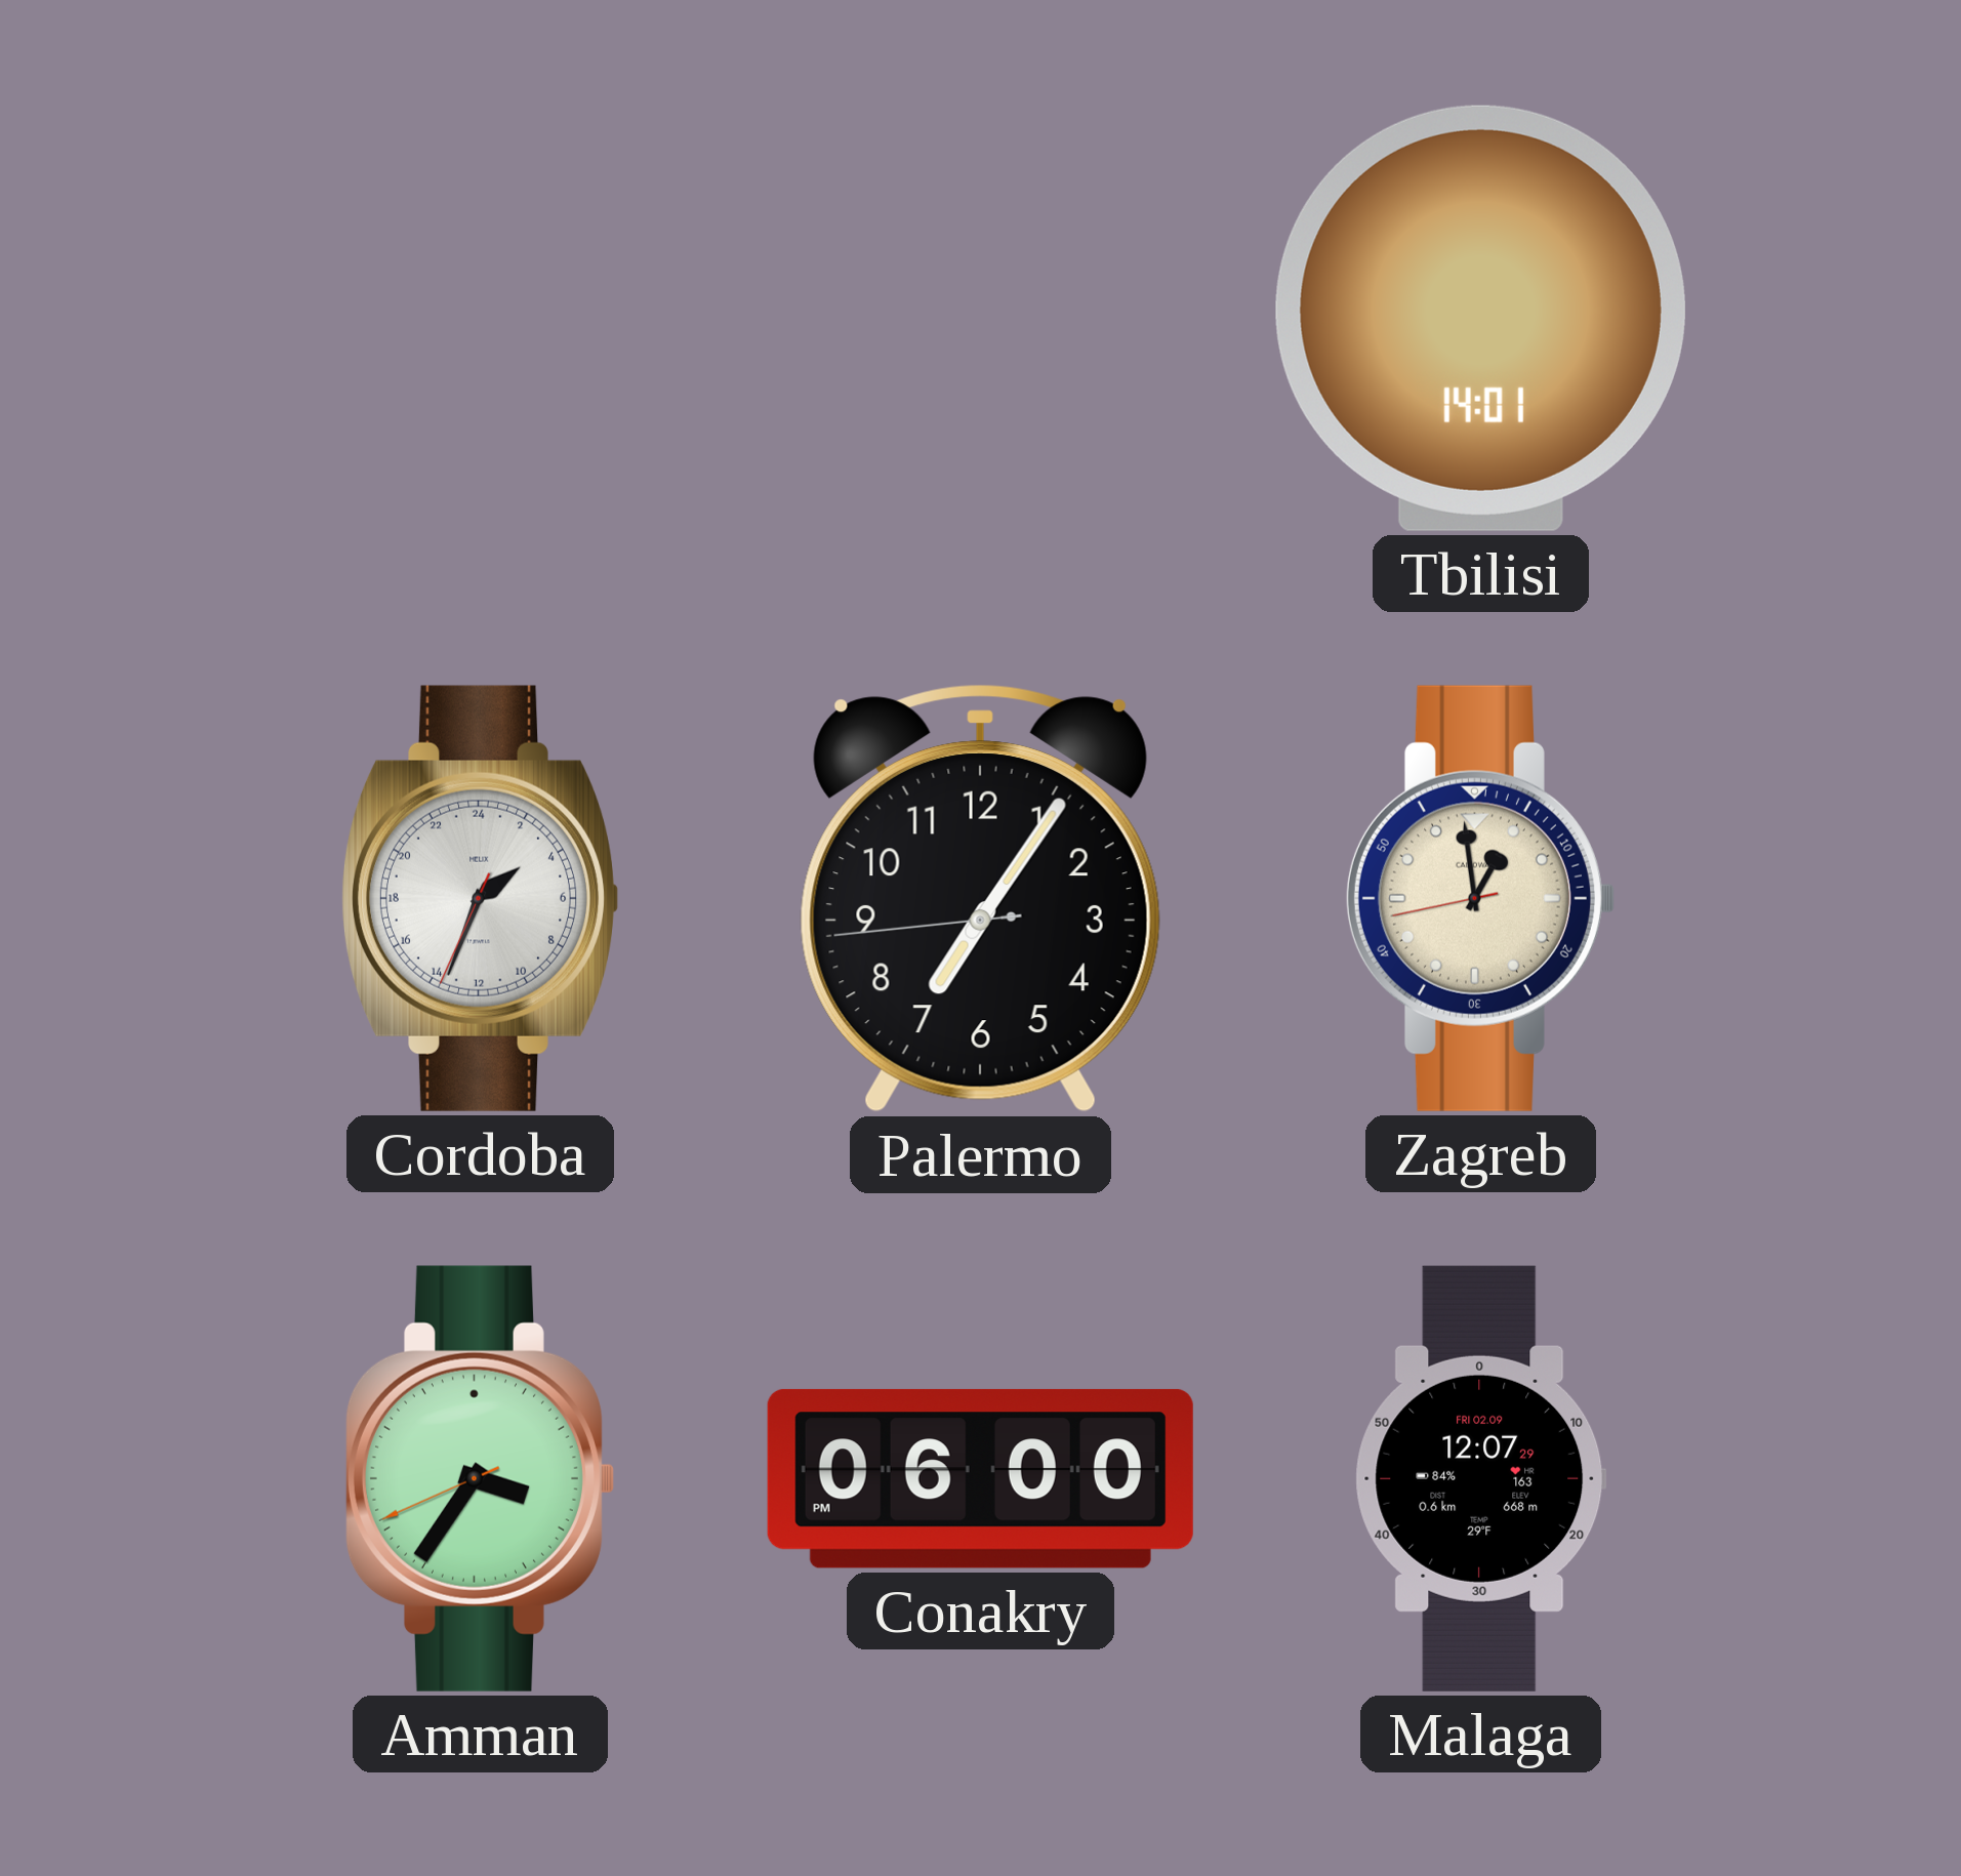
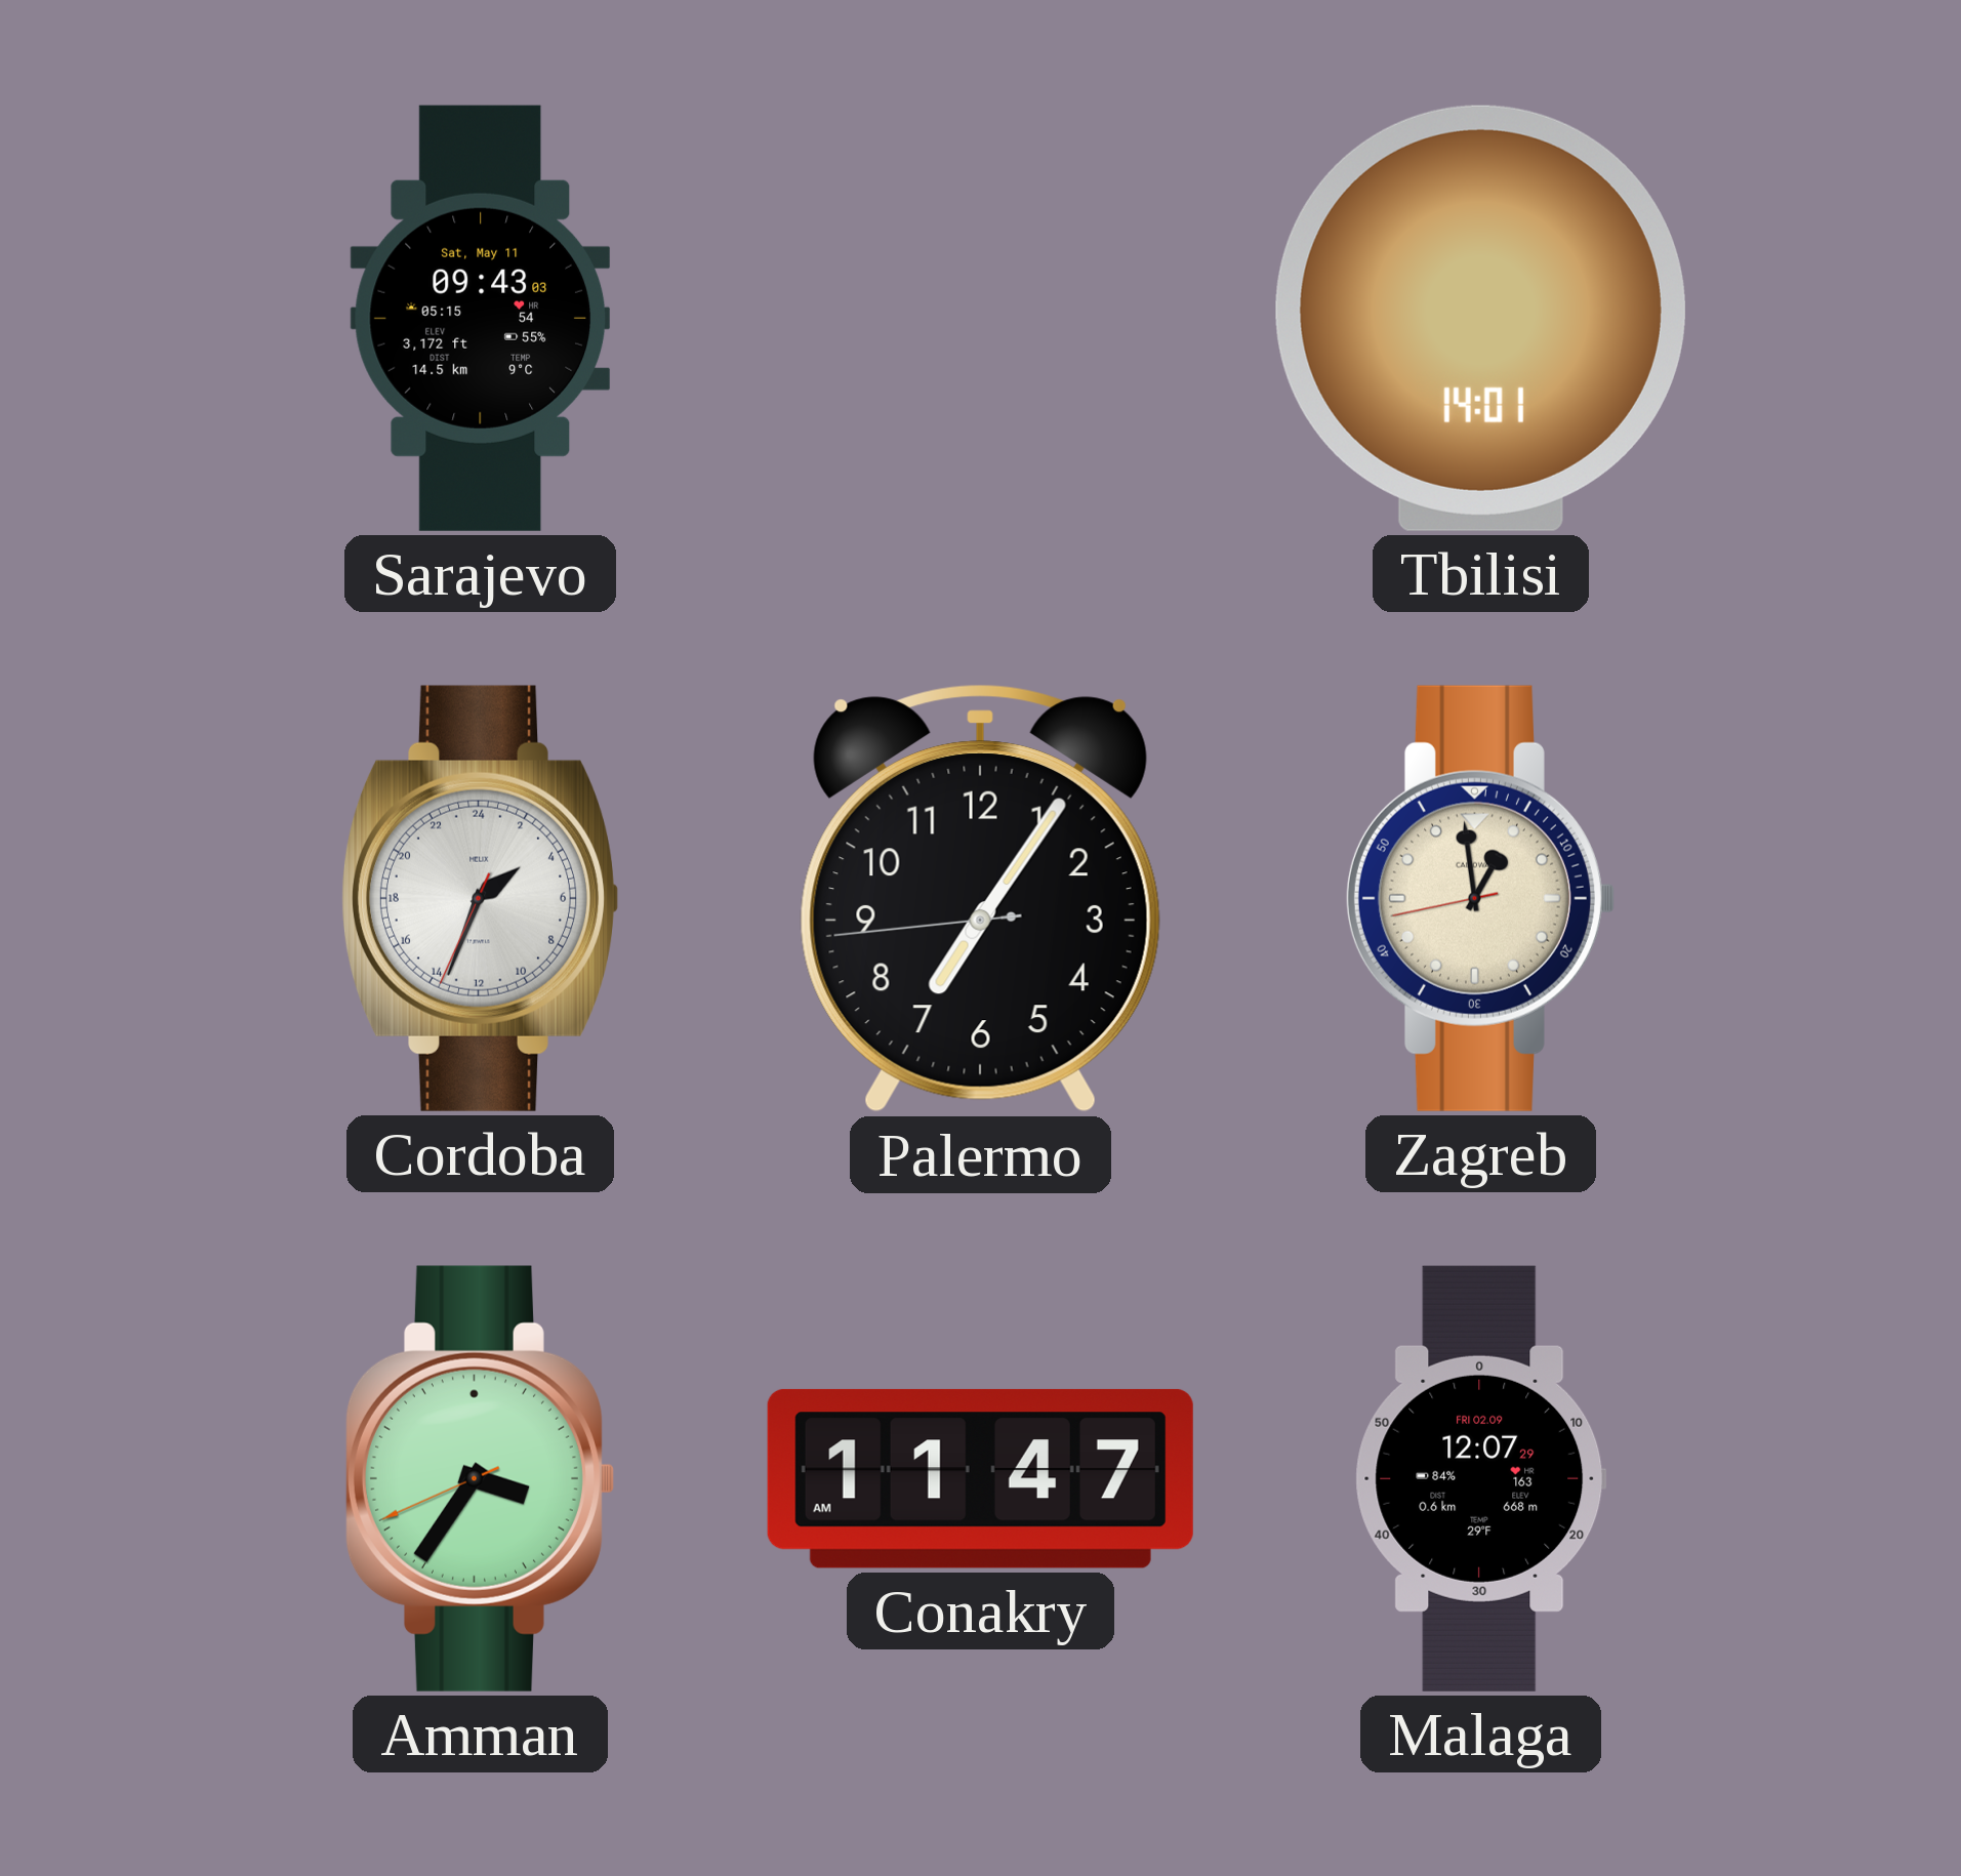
Sarajevo: none -> 09:43
Conakry: 06:00 -> 11:47
